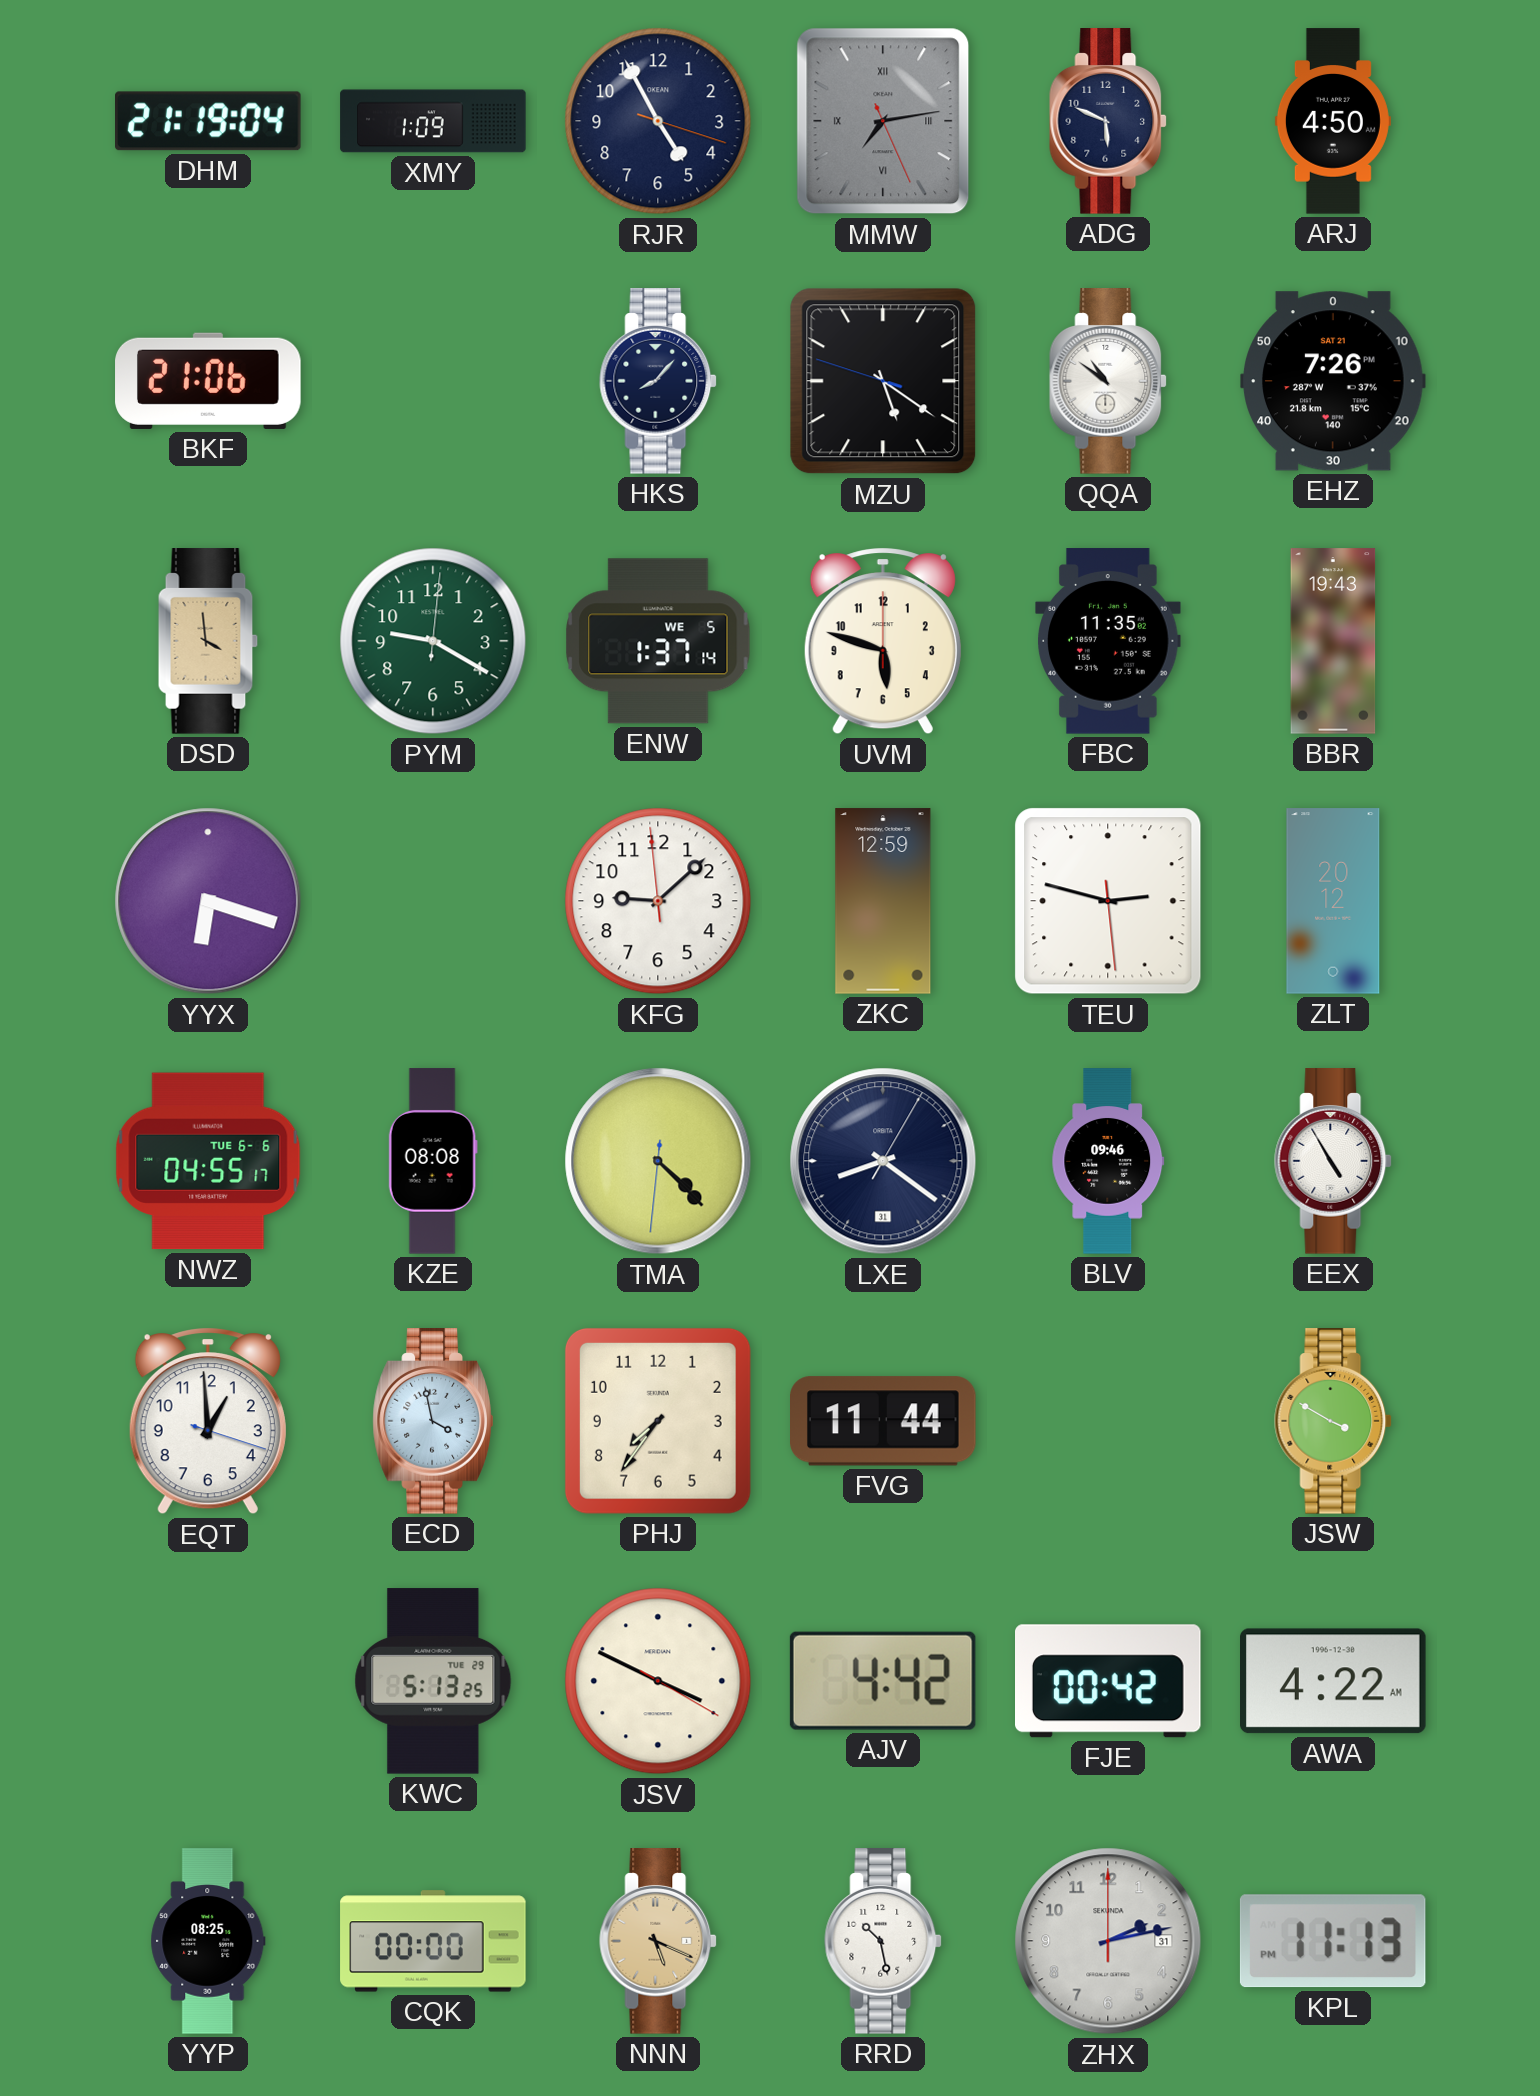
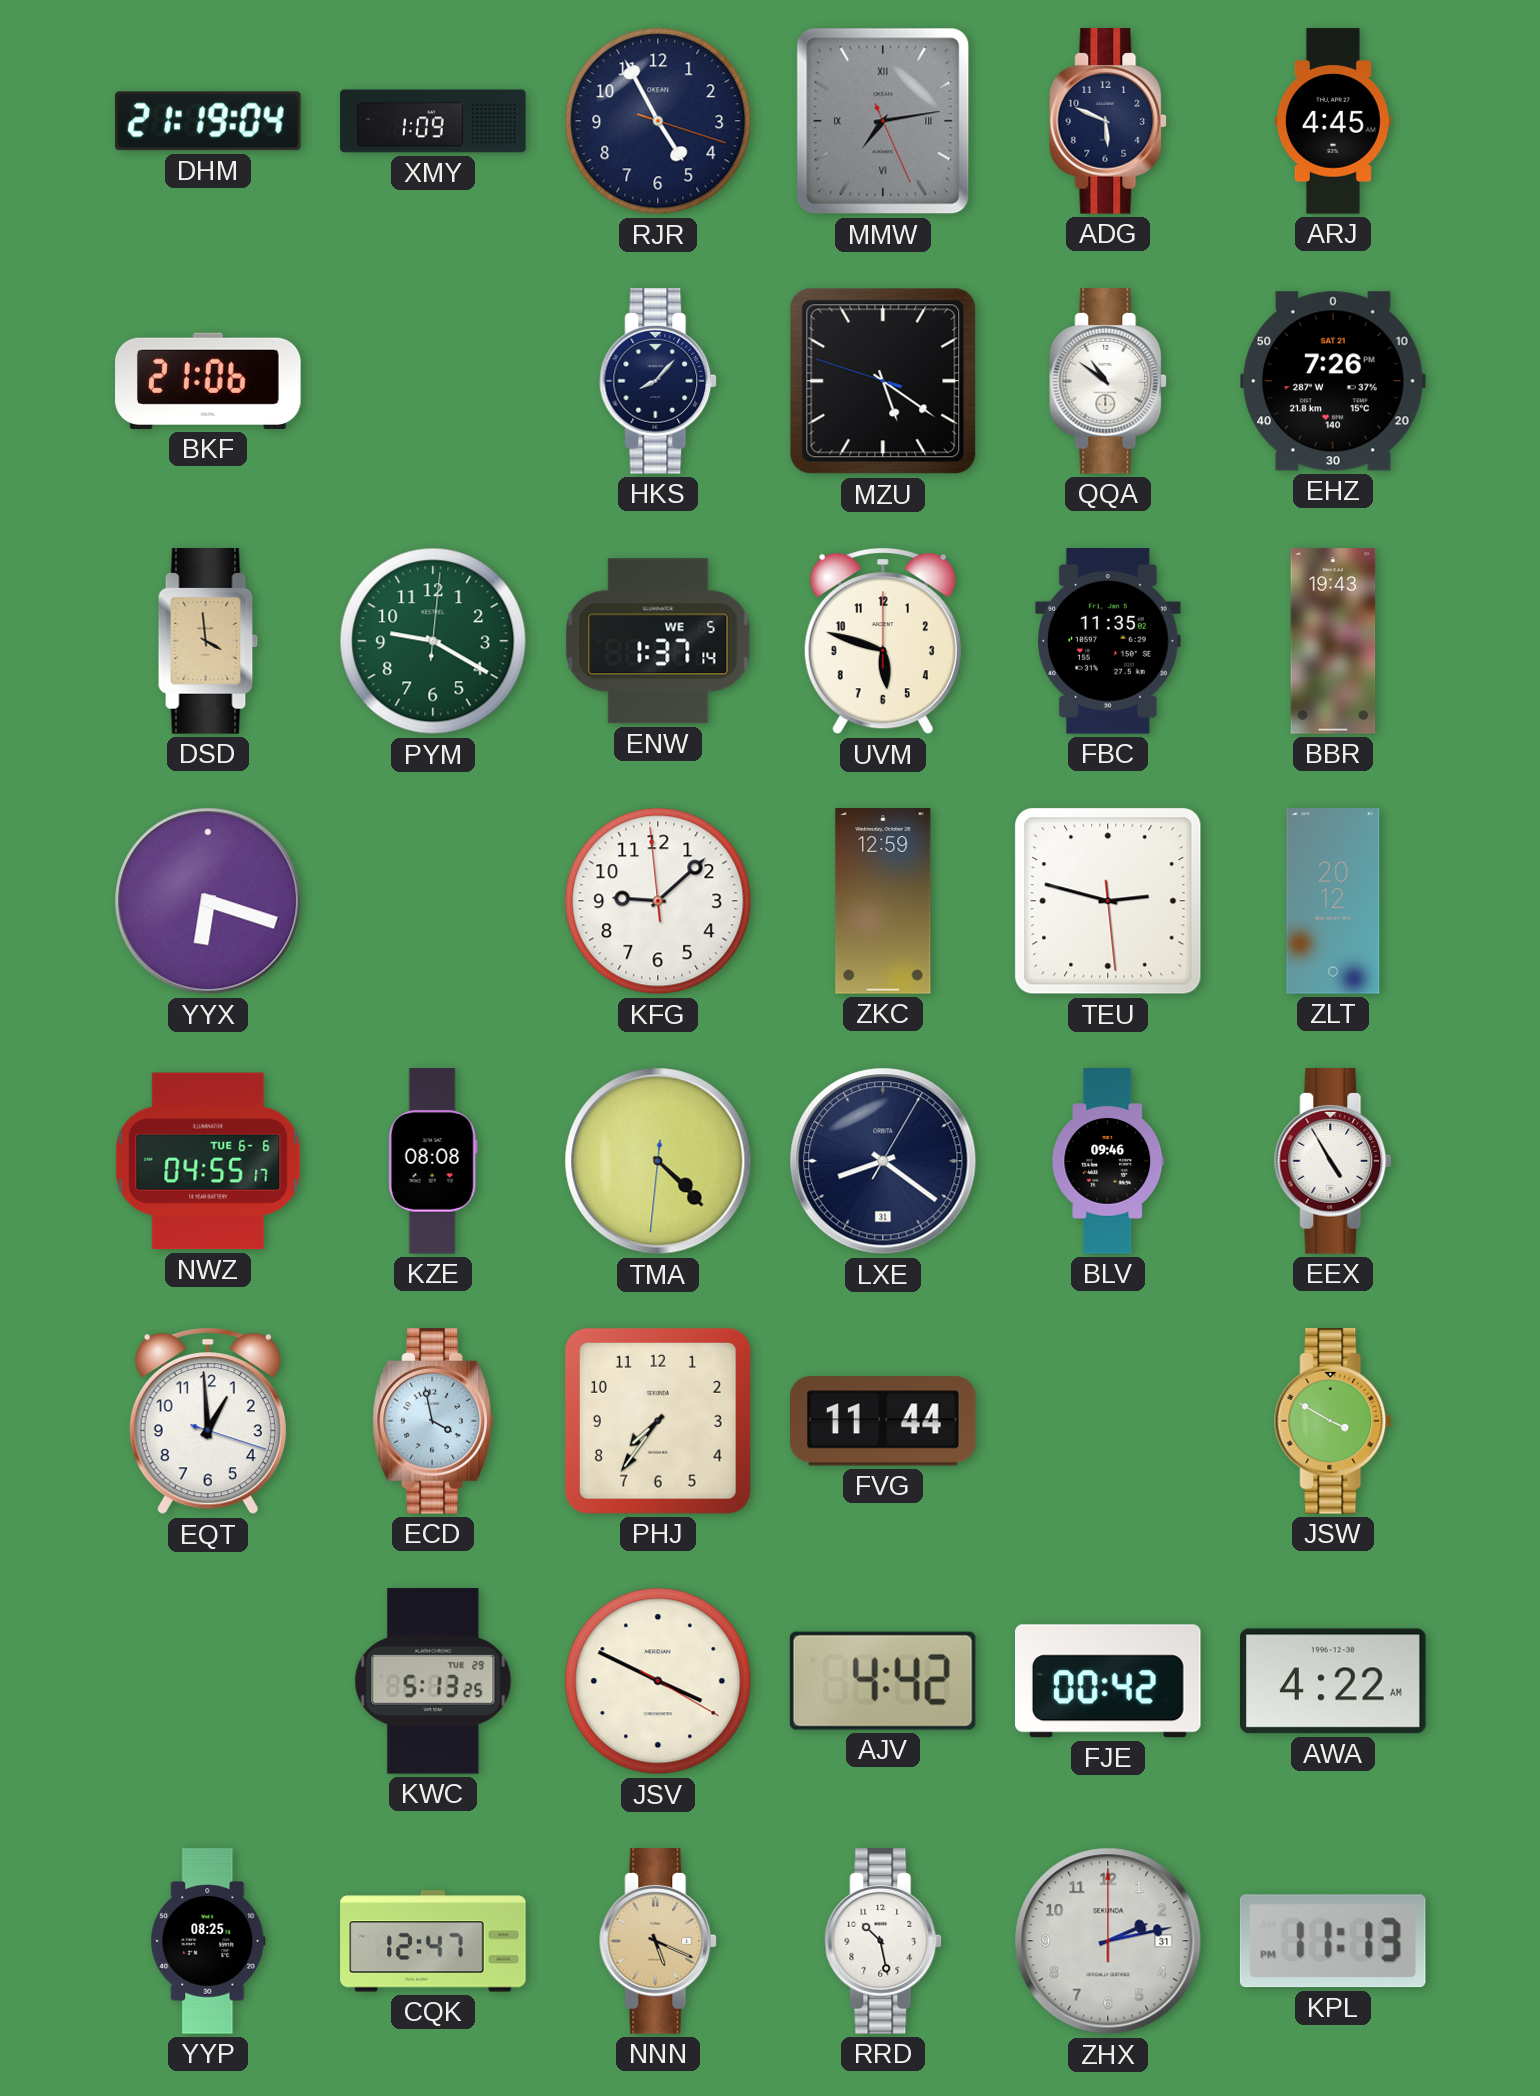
ARJ: 4:50 -> 4:45
CQK: 00:00 -> 12:47
